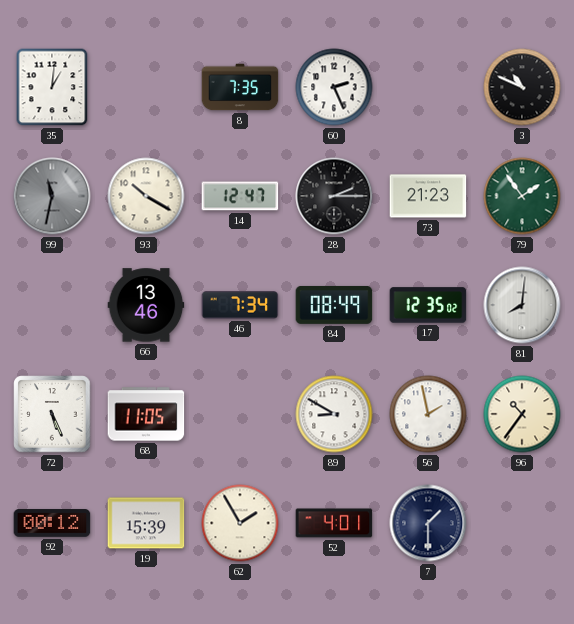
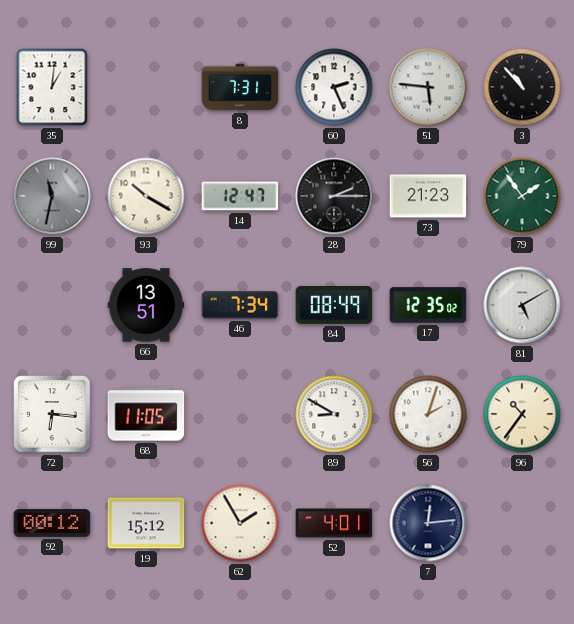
8: 7:35 -> 7:31
51: none -> 5:46
3: 10:49 -> 10:53
66: 13:46 -> 13:51
81: 8:01 -> 5:10
72: 5:26 -> 6:16
56: 1:58 -> 2:03
19: 15:39 -> 15:12
7: 1:30 -> 12:14
